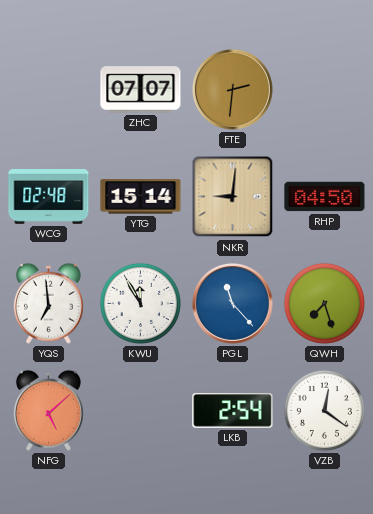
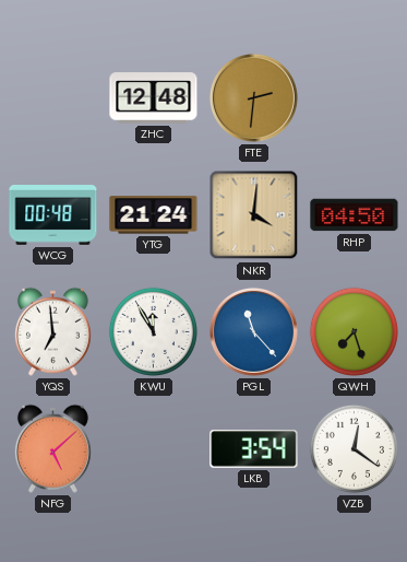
ZHC: 07:07 -> 12:48
WCG: 02:48 -> 00:48
YTG: 15:14 -> 21:24
NKR: 9:01 -> 4:01
LKB: 2:54 -> 3:54
